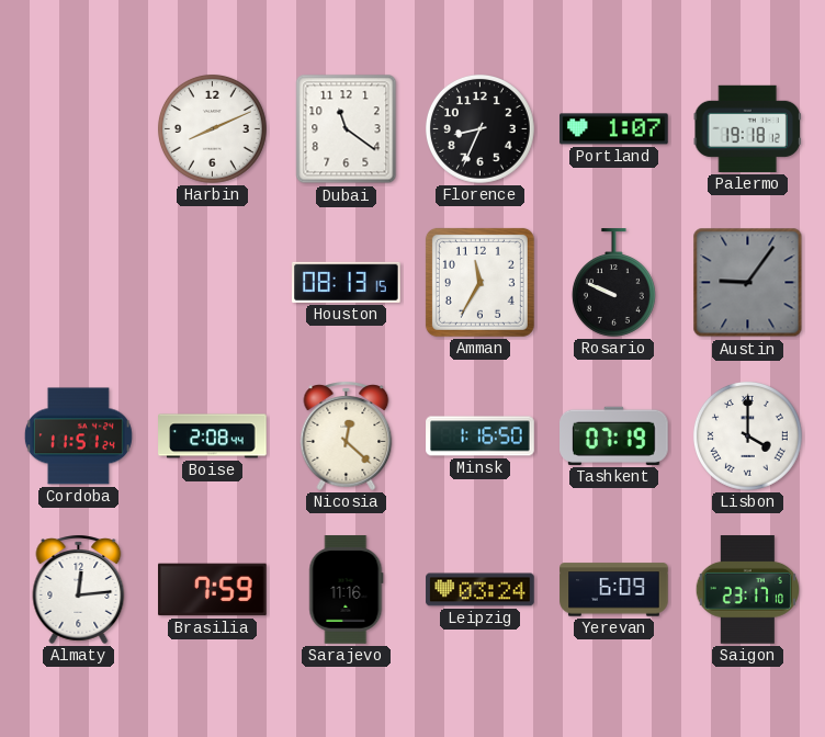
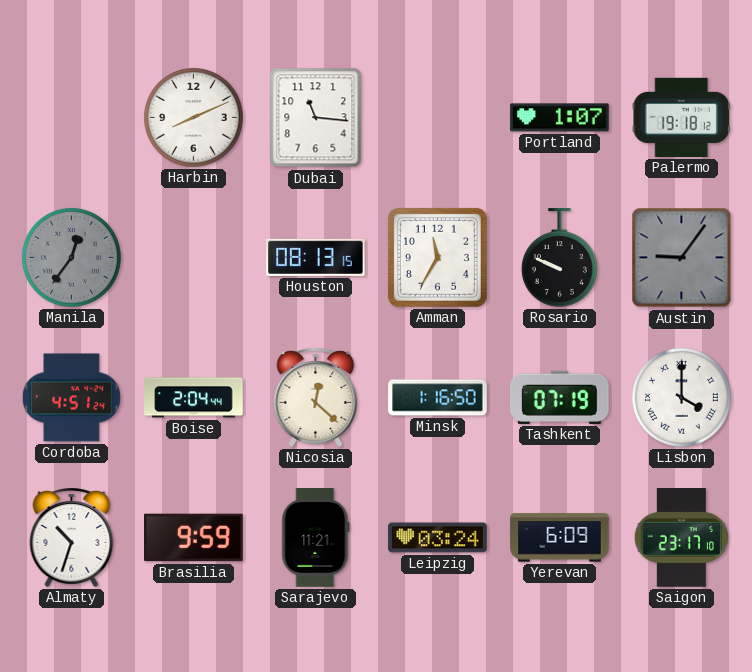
Dubai: 11:21 -> 11:16
Florence: 8:34 -> none
Manila: none -> 12:36
Cordoba: 11:51 -> 4:51
Boise: 2:08 -> 2:04
Almaty: 12:14 -> 10:33
Brasilia: 7:59 -> 9:59
Sarajevo: 11:16 -> 11:21
